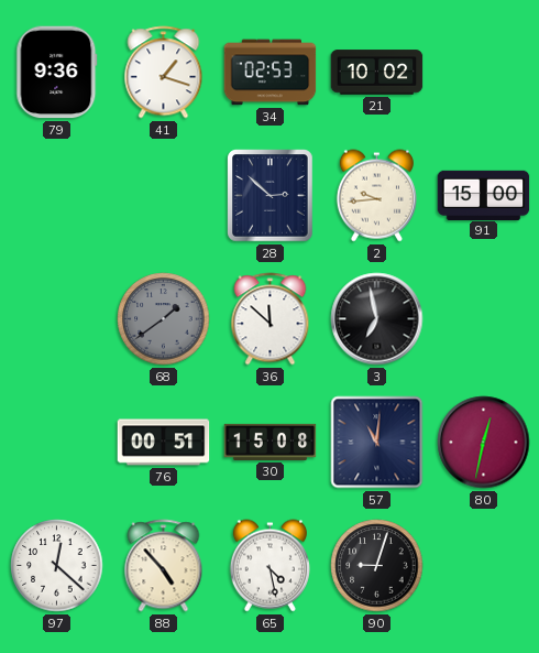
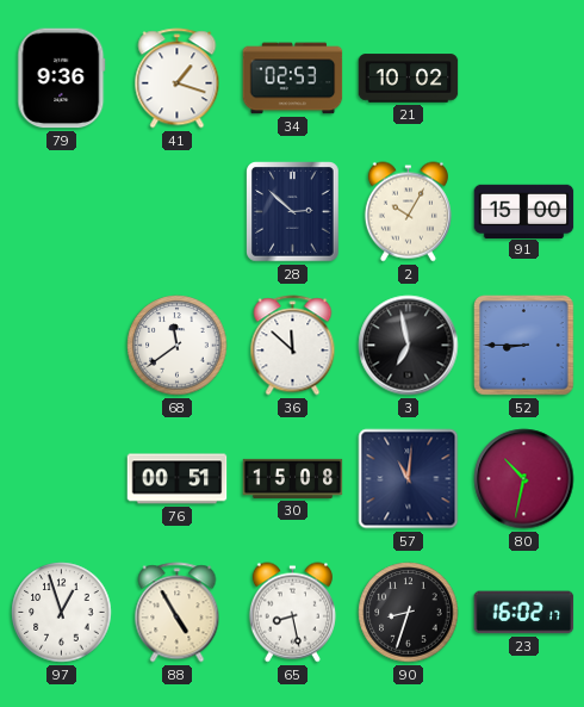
2: 9:44 -> 10:05
68: 1:39 -> 11:39
68 dial: grey -> white
52: none -> 8:45
80: 12:32 -> 10:32
97: 12:22 -> 12:57
88: 4:53 -> 4:55
65: 4:28 -> 8:28
90: 9:03 -> 8:33
23: none -> 16:02
